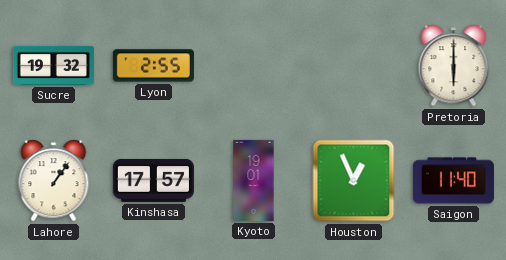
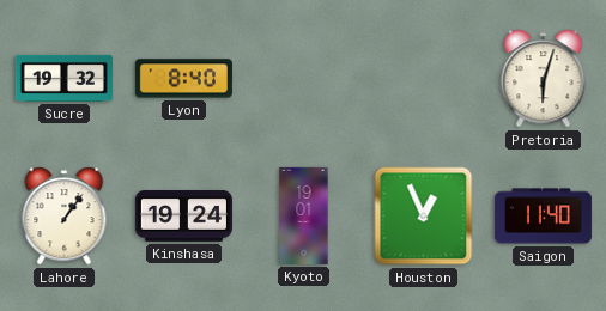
Lyon: 2:55 -> 8:40
Pretoria: 6:00 -> 6:03
Kinshasa: 17:57 -> 19:24
